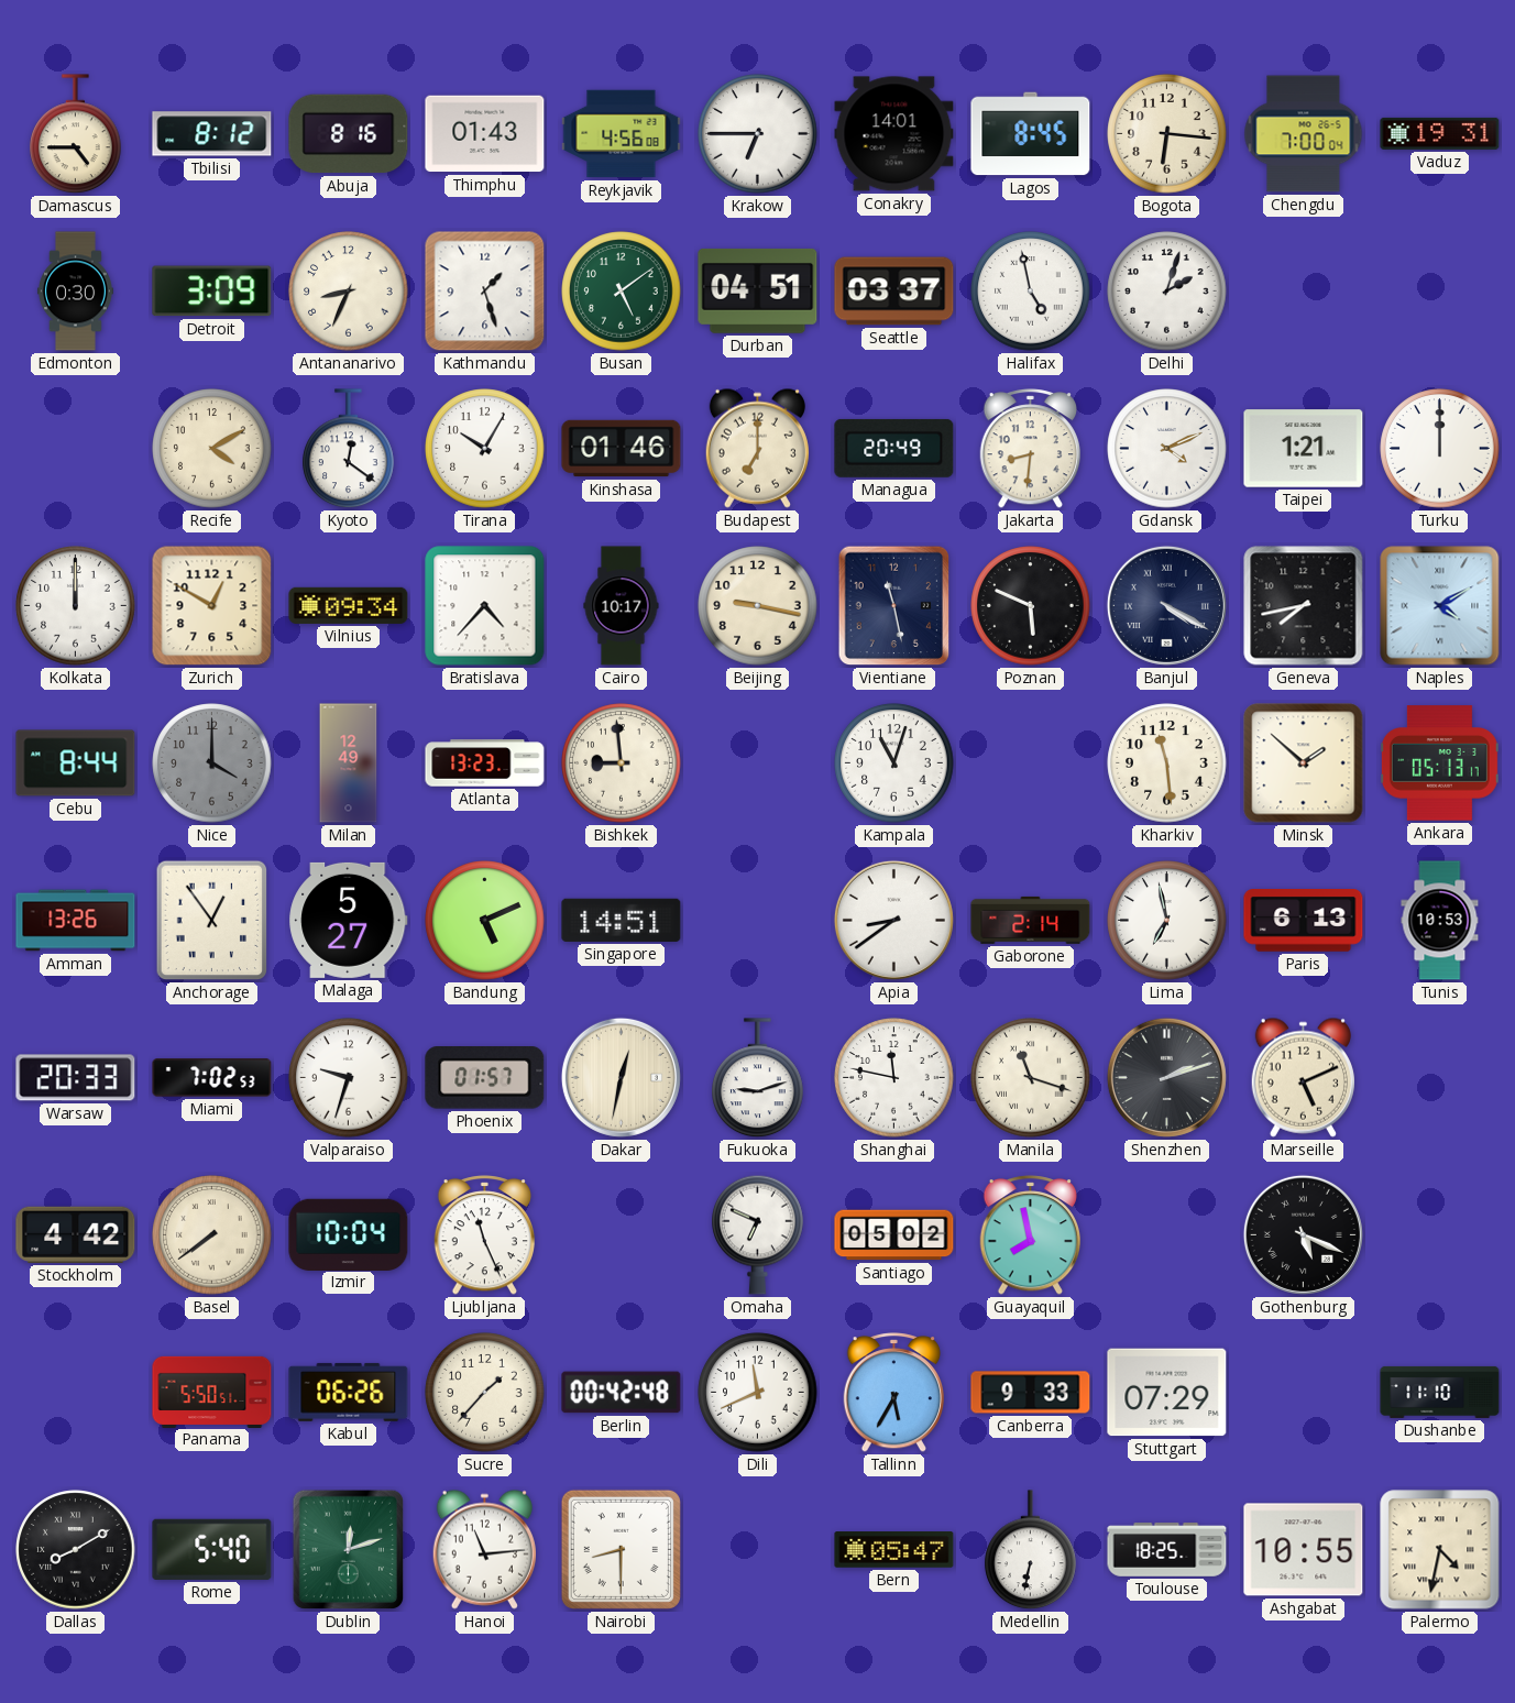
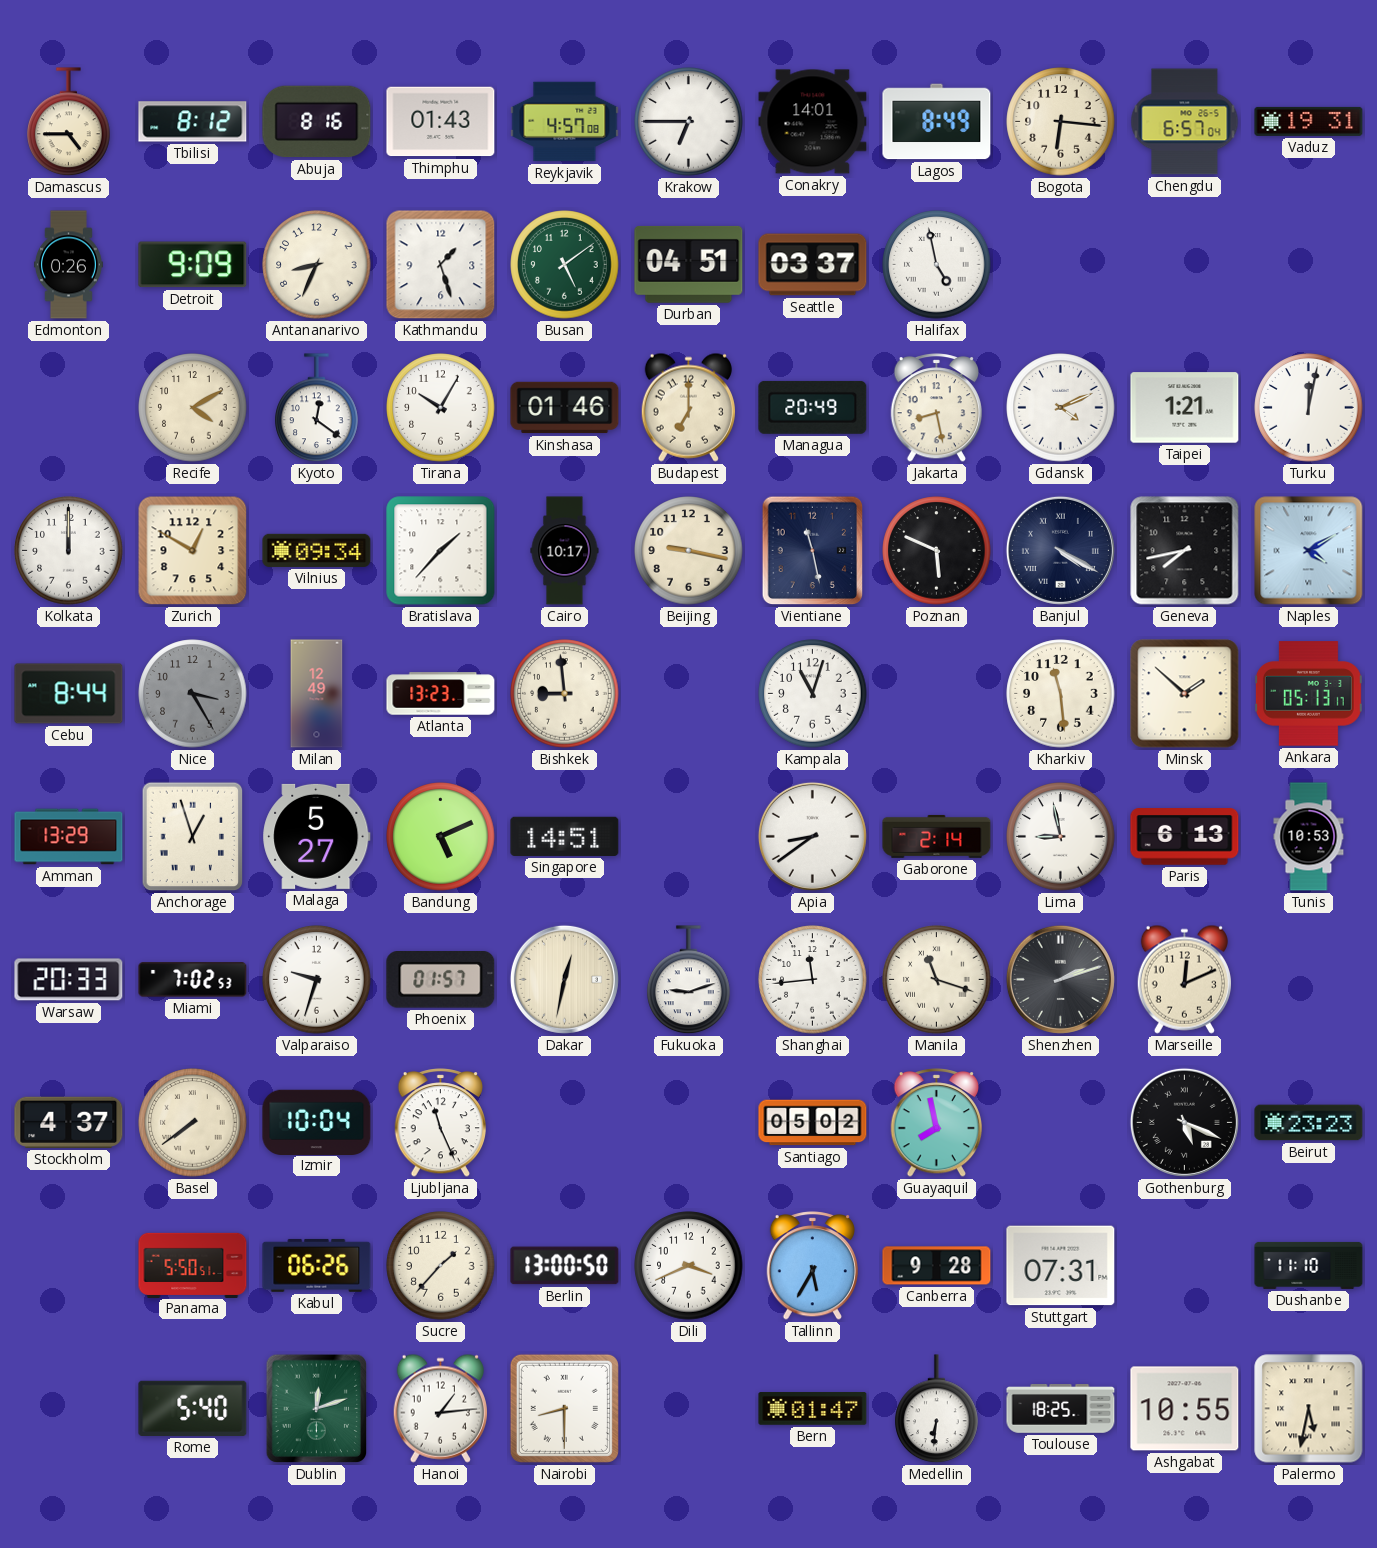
Reykjavik: 4:56 -> 4:57
Lagos: 8:45 -> 8:49
Chengdu: 7:00 -> 6:57
Edmonton: 0:30 -> 0:26
Detroit: 3:09 -> 9:09
Delhi: 2:03 -> none
Jakarta: 8:31 -> 8:28
Turku: 12:00 -> 12:02
Bratislava: 4:37 -> 1:37
Nice: 4:00 -> 3:25
Amman: 13:26 -> 13:29
Anchorage: 12:54 -> 12:57
Lima: 6:58 -> 8:58
Shanghai: 11:47 -> 11:44
Marseille: 5:11 -> 12:11
Stockholm: 4:42 -> 4:37
Omaha: 6:49 -> none
Beirut: none -> 23:23
Berlin: 00:42 -> 13:00
Dili: 11:41 -> 3:41
Canberra: 9:33 -> 9:28
Stuttgart: 07:29 -> 07:31
Dallas: 8:10 -> none
Hanoi: 11:14 -> 1:14
Bern: 05:47 -> 01:47
Medellin: 6:32 -> 6:31
Palermo: 4:32 -> 5:32
